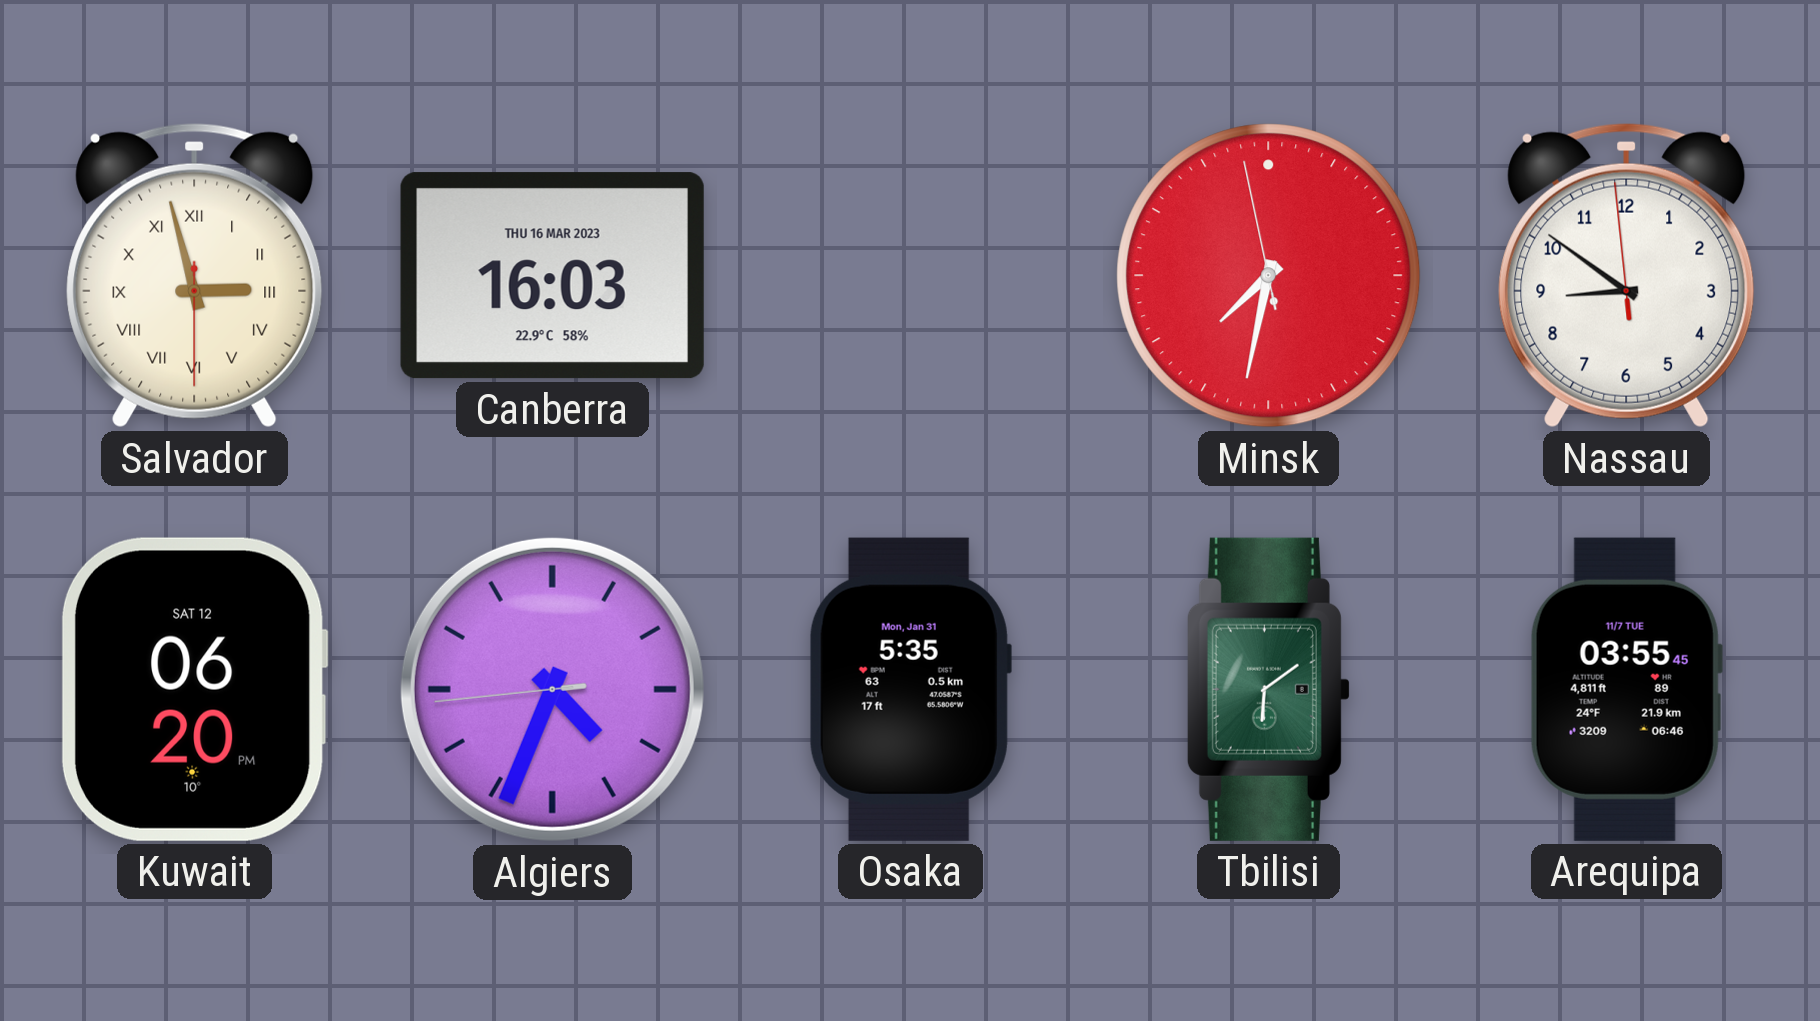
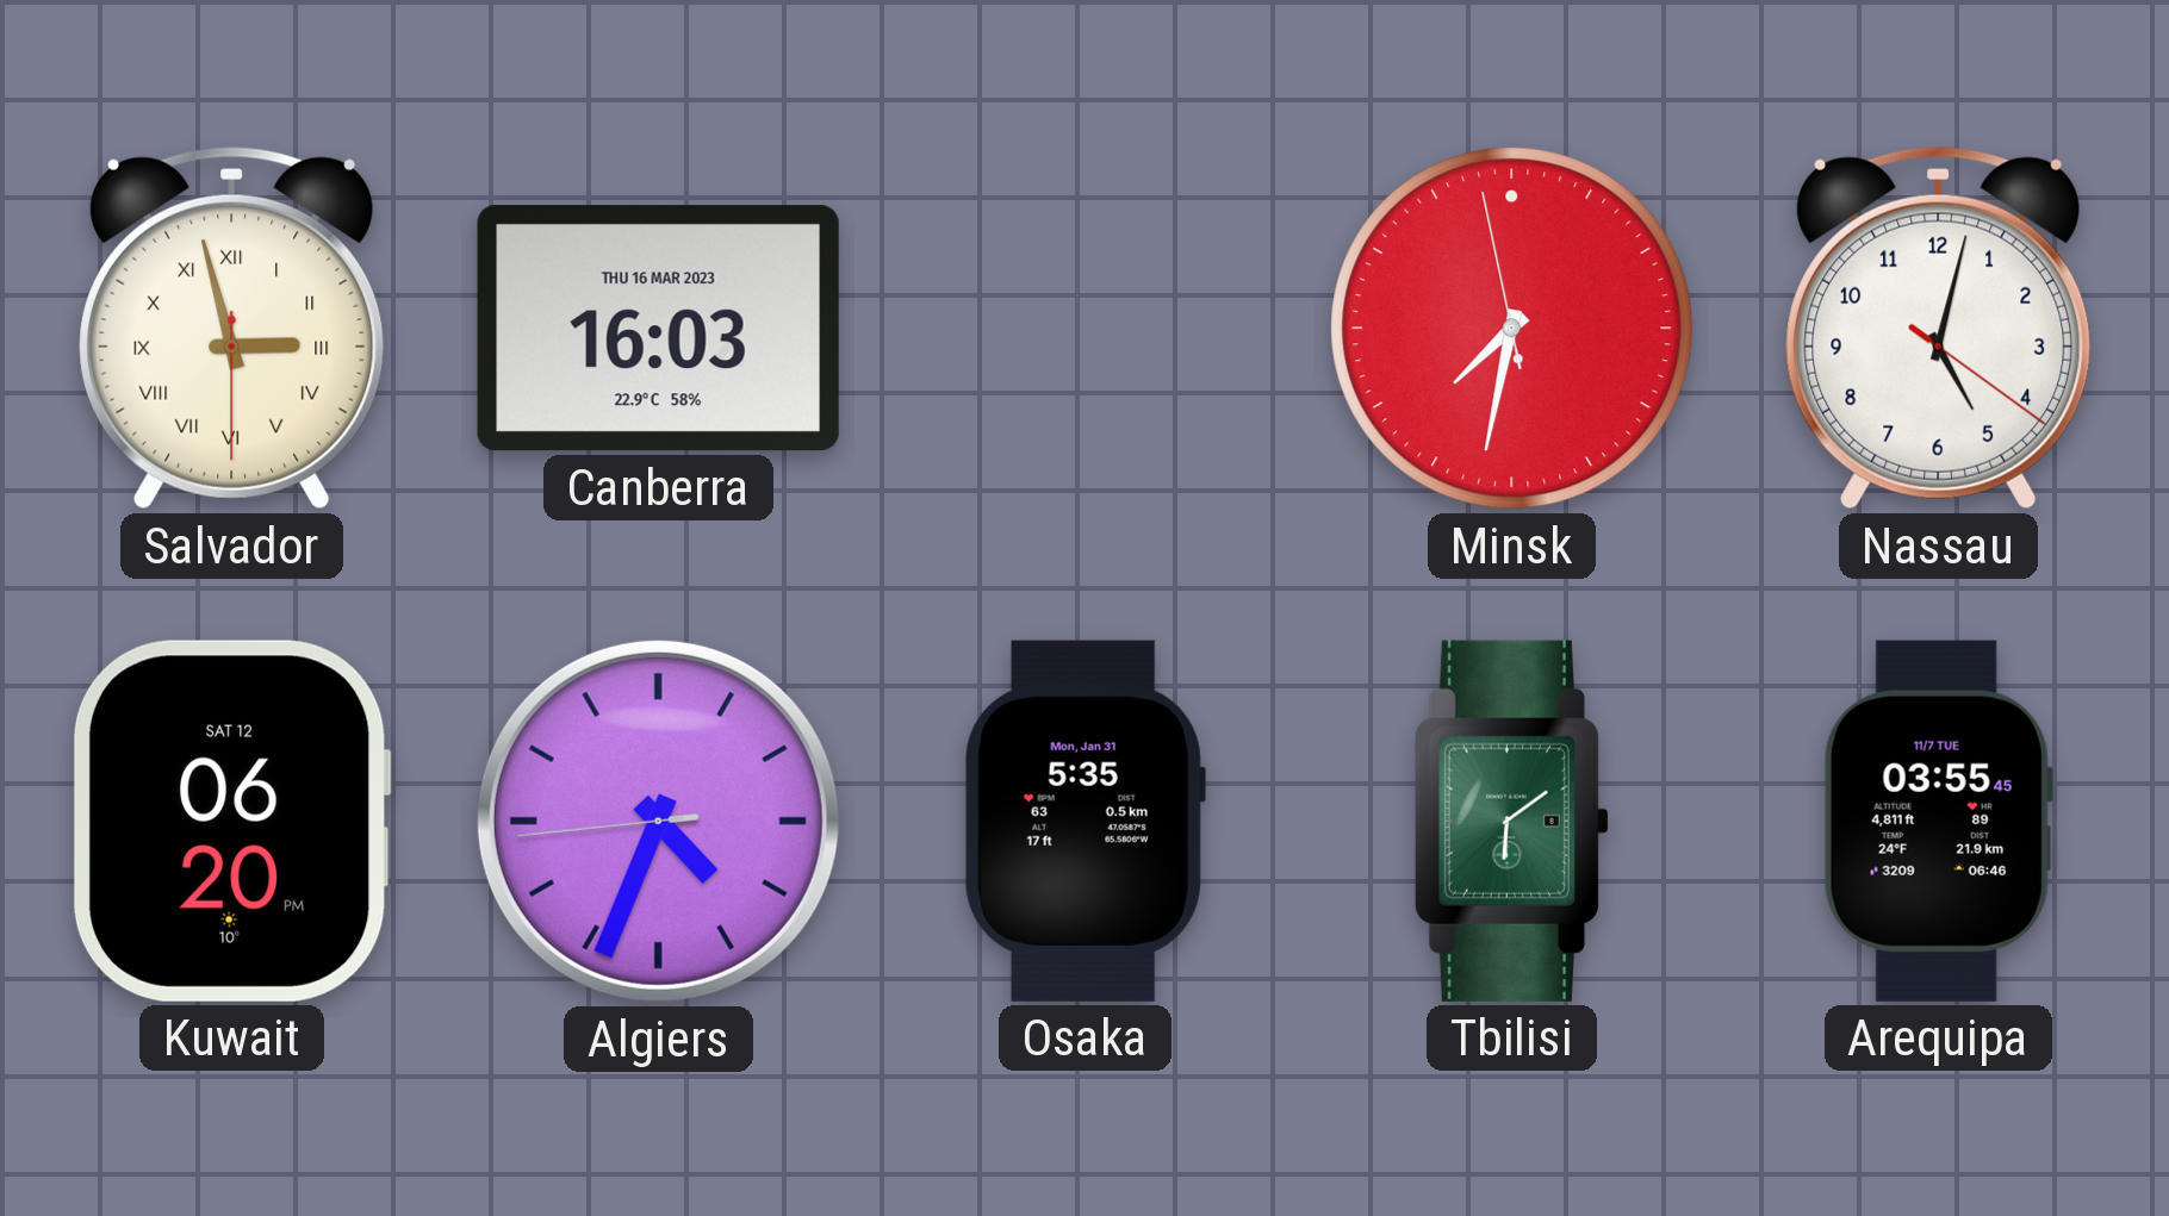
Nassau: 8:50 -> 5:02
